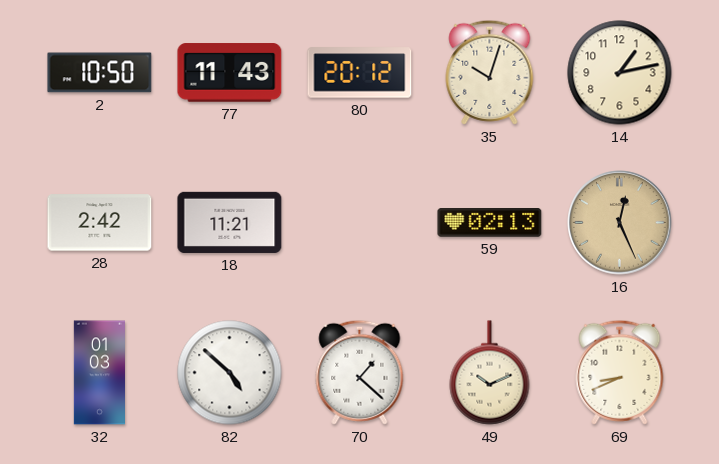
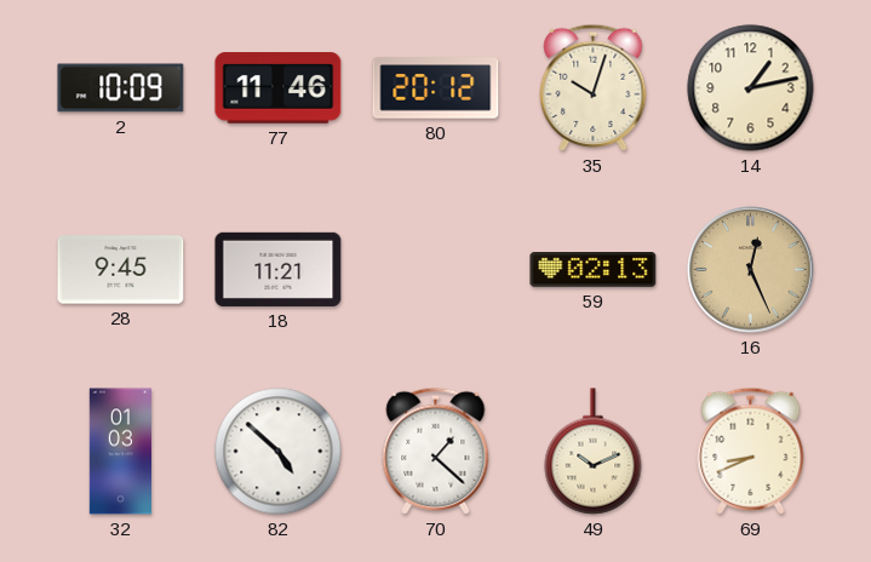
2: 10:50 -> 10:09
77: 11:43 -> 11:46
28: 2:42 -> 9:45
